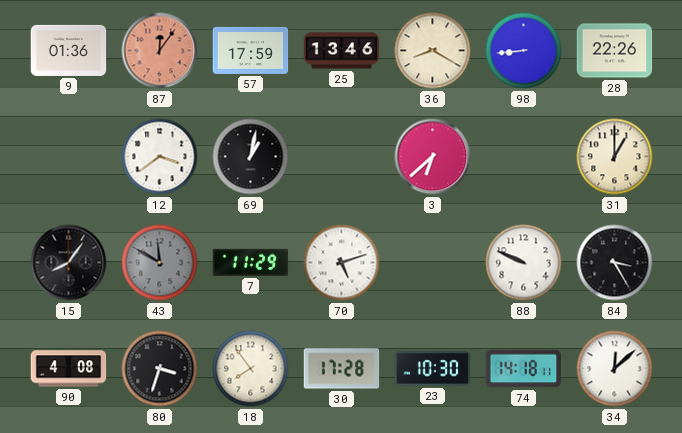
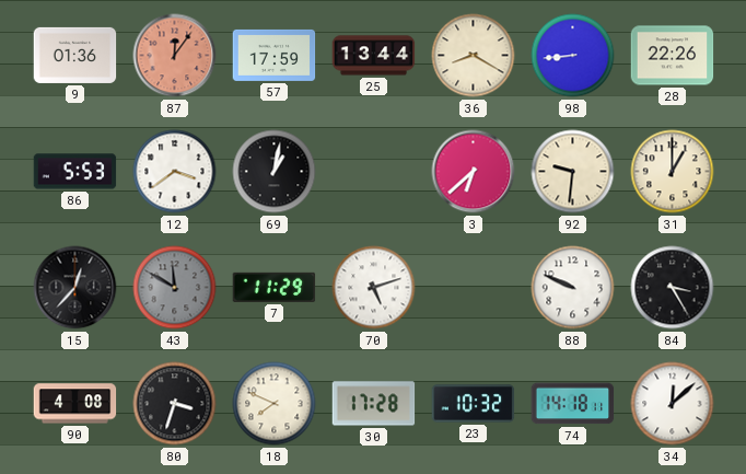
25: 13:46 -> 13:44
86: none -> 5:53
92: none -> 9:31
15: 8:06 -> 12:37
18: 7:54 -> 7:49
23: 10:30 -> 10:32
